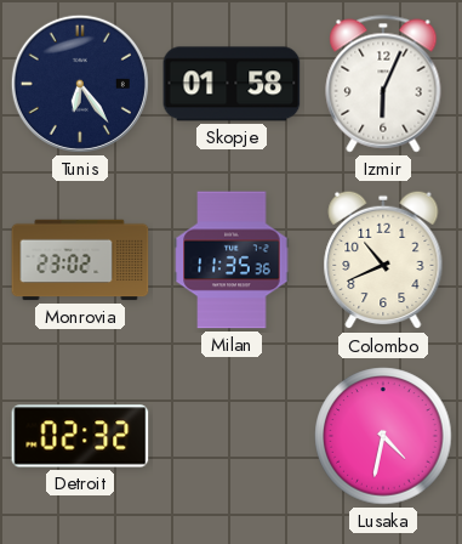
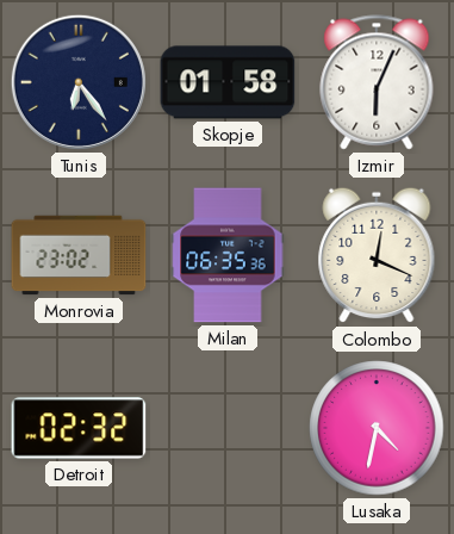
Milan: 11:35 -> 06:35
Colombo: 10:41 -> 12:19
